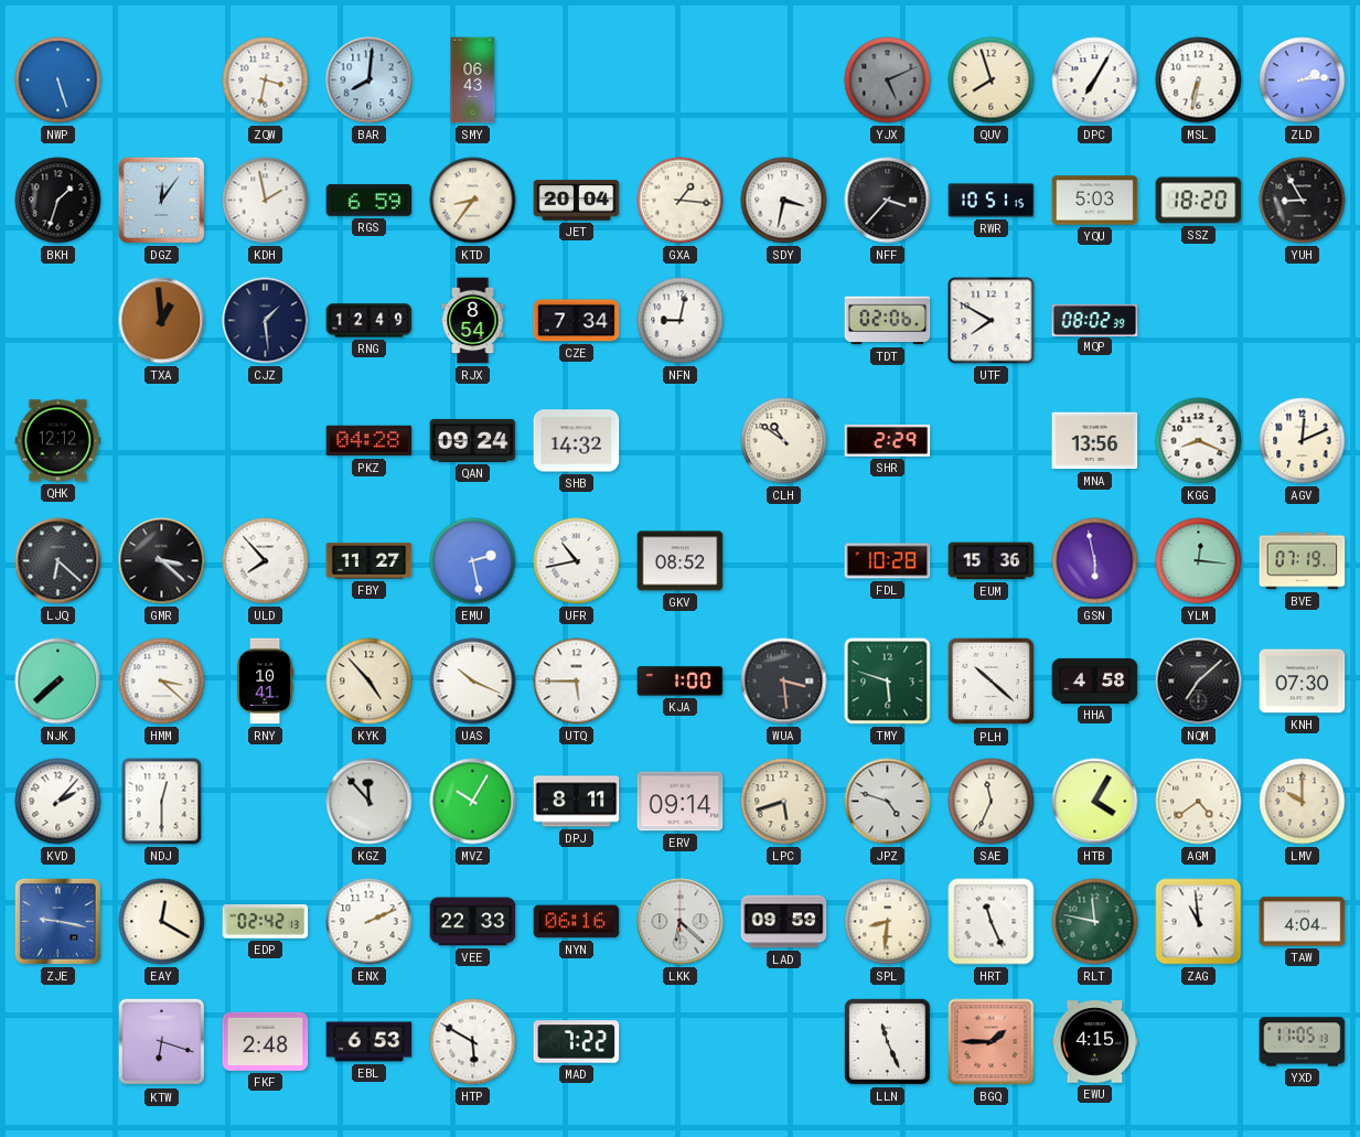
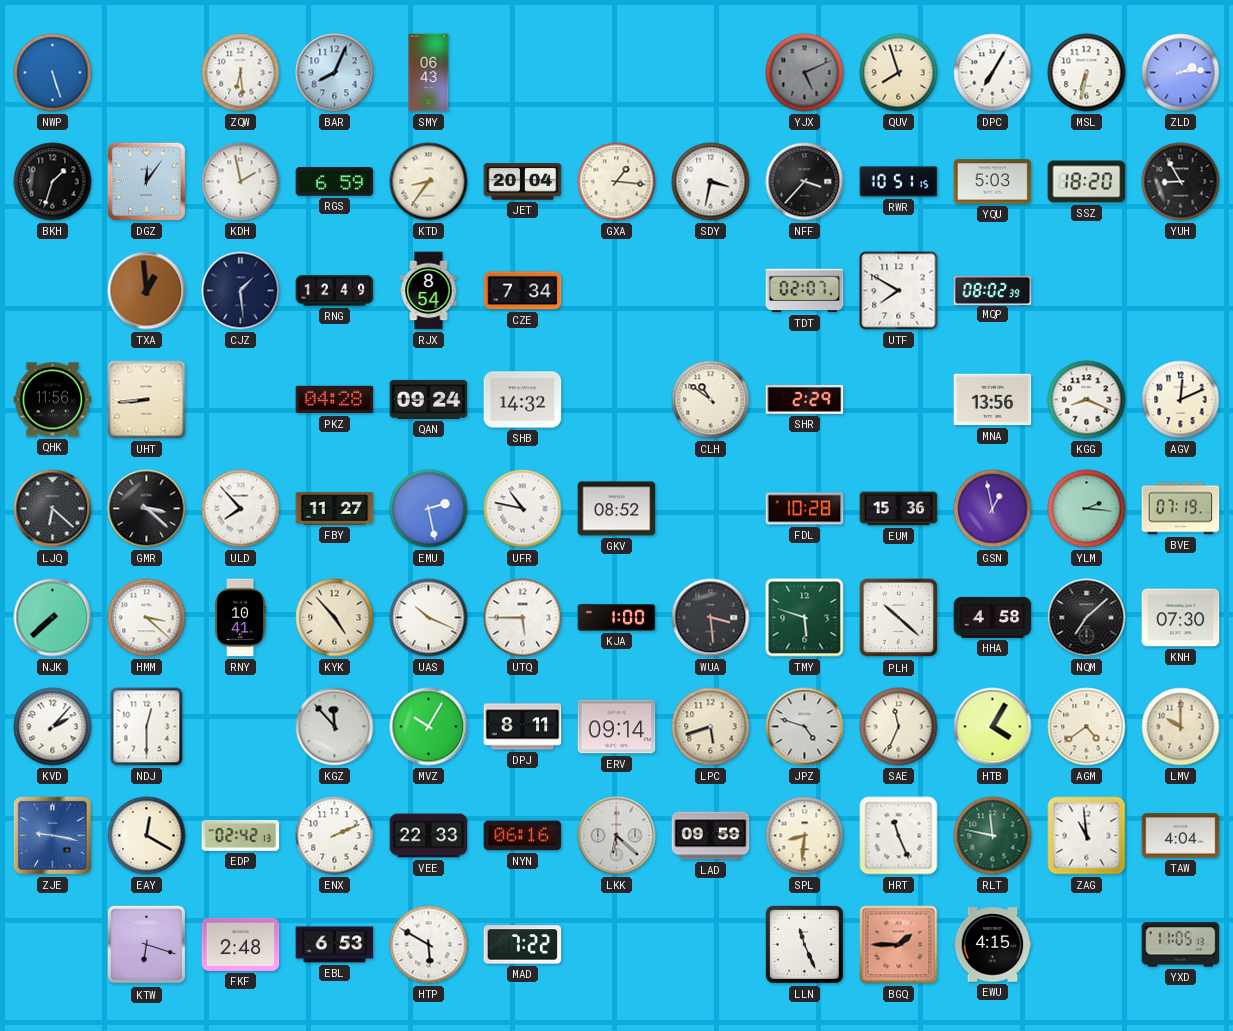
ZQW: 3:32 -> 6:29
BAR: 8:01 -> 8:04
NFN: 9:02 -> none
TDT: 02:06 -> 02:07
QHK: 12:12 -> 11:56
UHT: none -> 8:44
UFR: 10:43 -> 10:47
GSN: 5:58 -> 12:58
YLM: 12:16 -> 2:16
